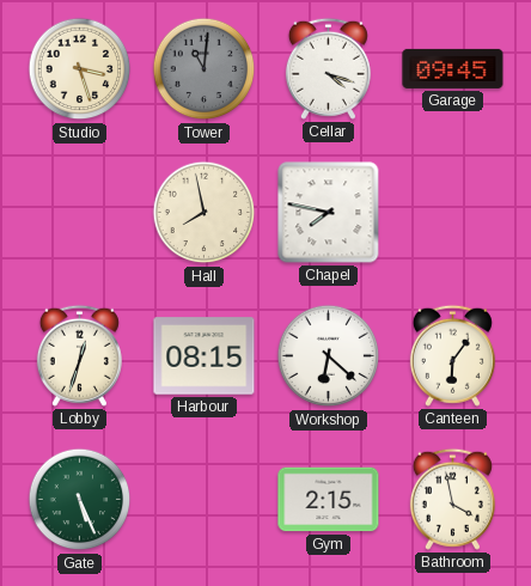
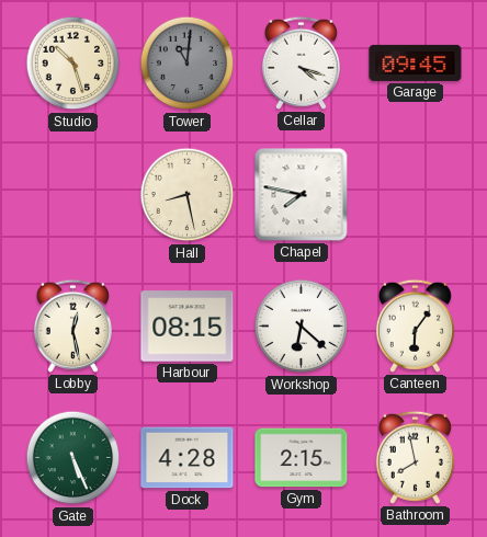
Studio: 3:27 -> 10:27
Hall: 7:58 -> 8:28
Lobby: 12:33 -> 12:28
Dock: none -> 4:28
Bathroom: 3:58 -> 7:58
